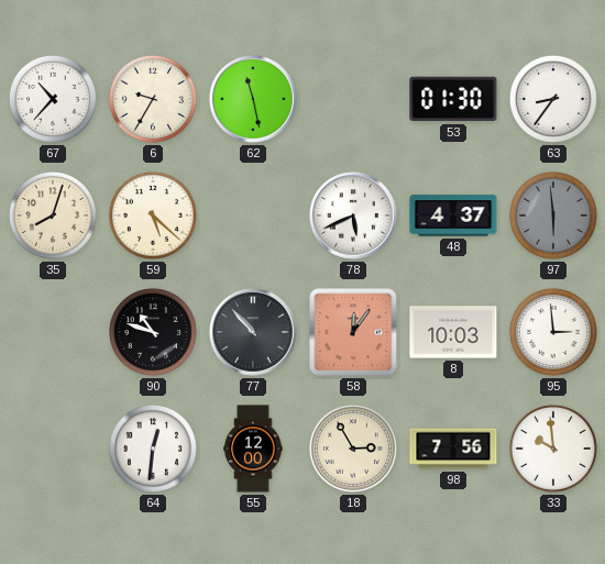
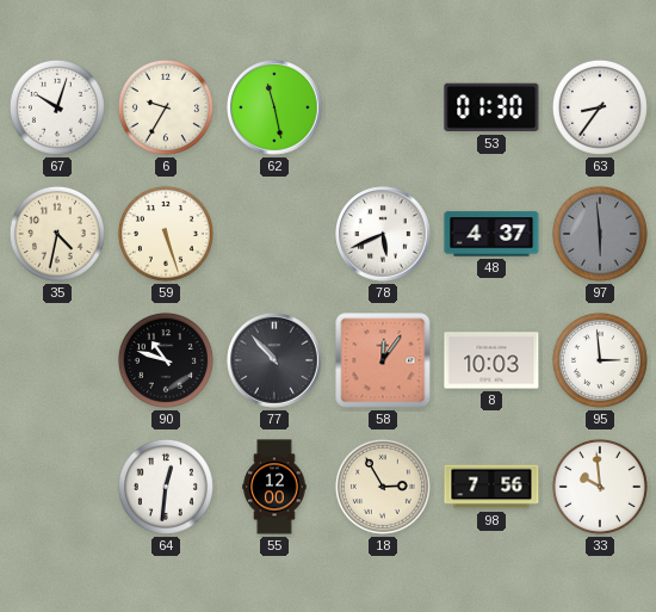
67: 10:37 -> 10:03
35: 8:03 -> 4:32
59: 5:22 -> 5:27
